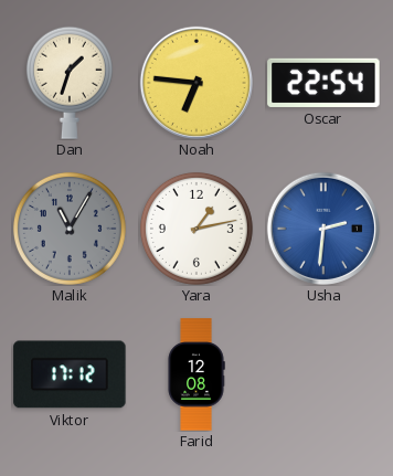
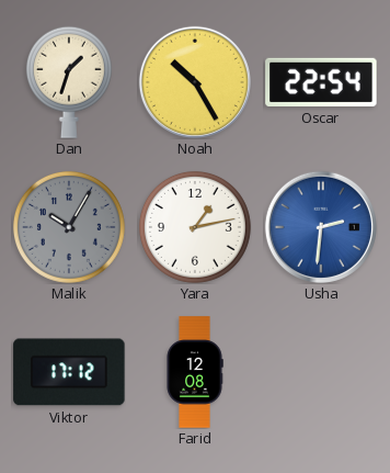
Noah: 6:46 -> 10:25
Malik: 11:05 -> 10:05
